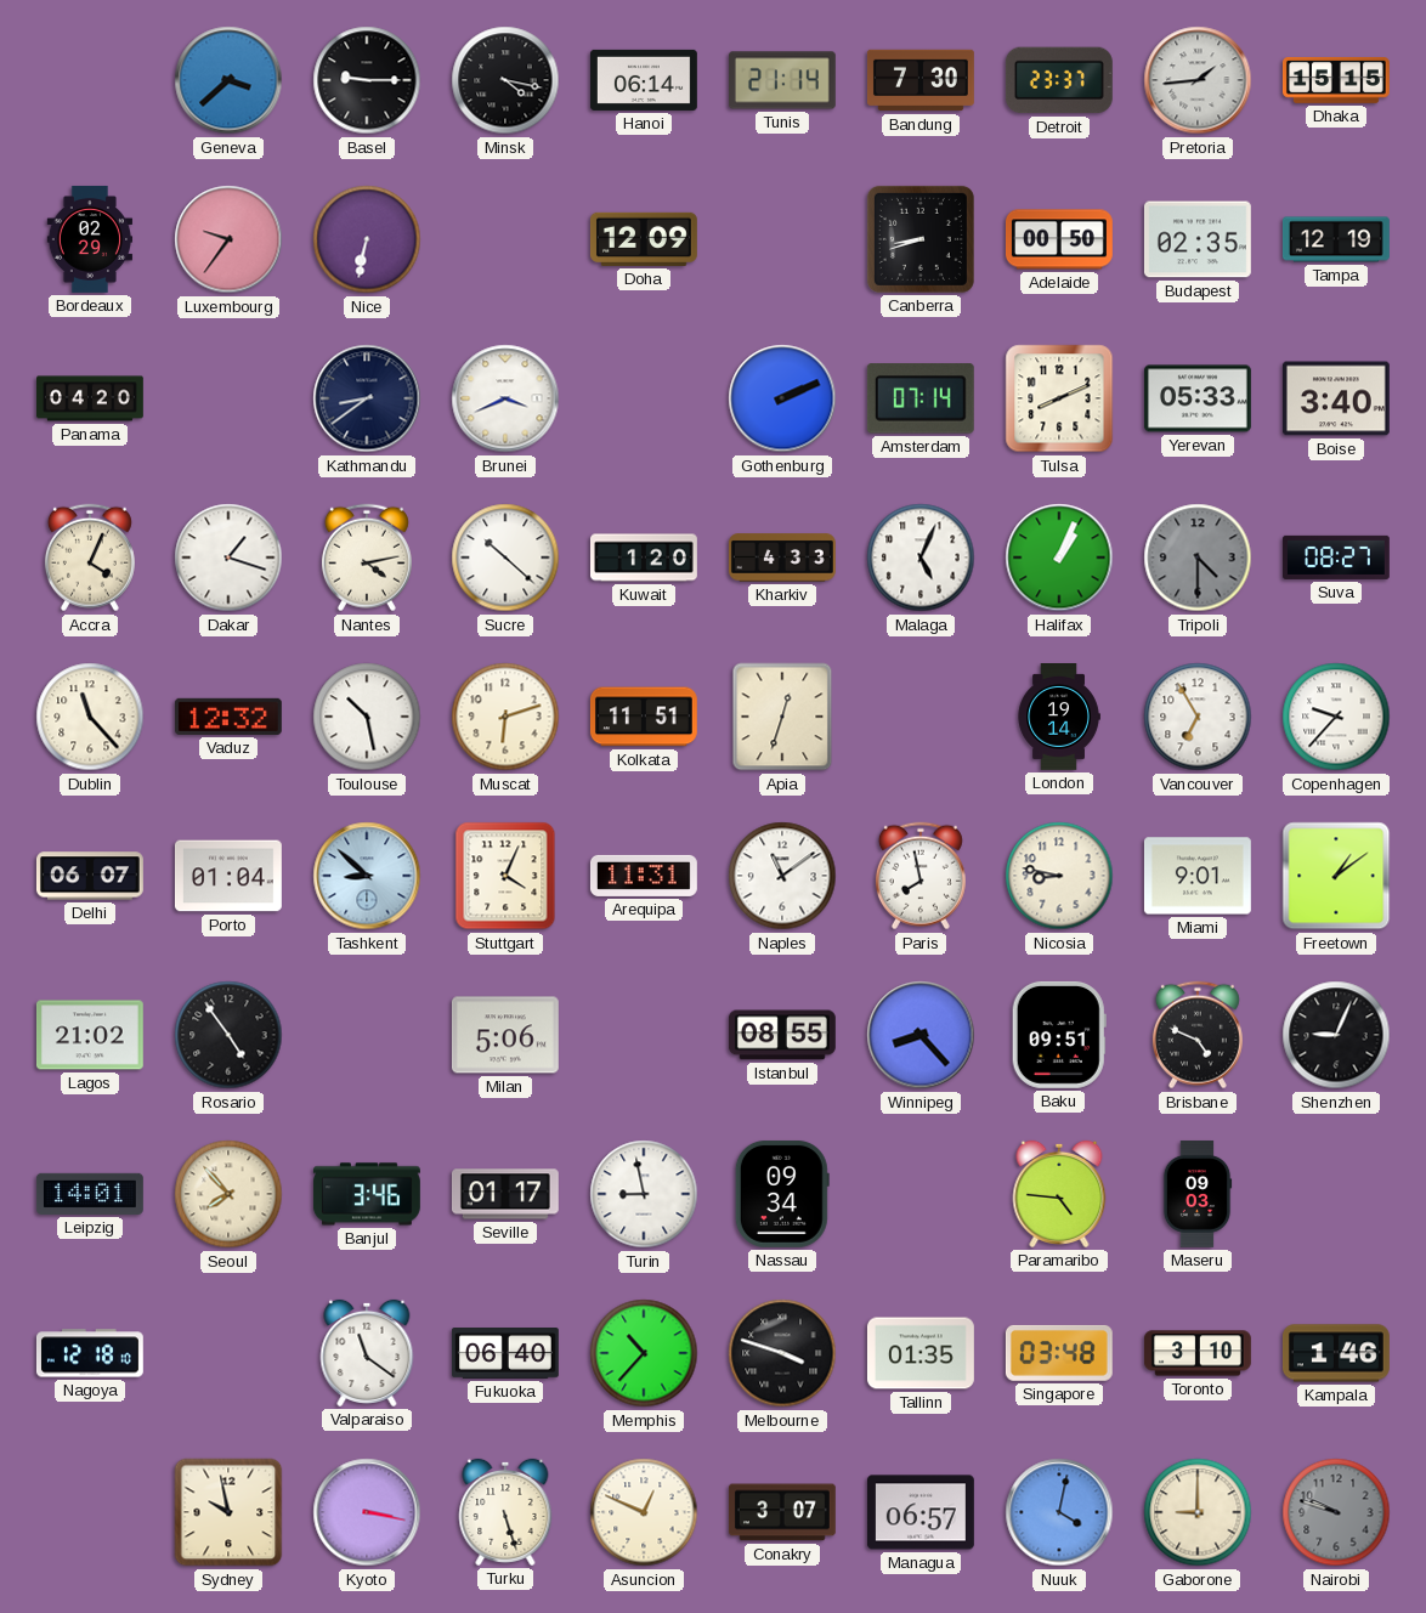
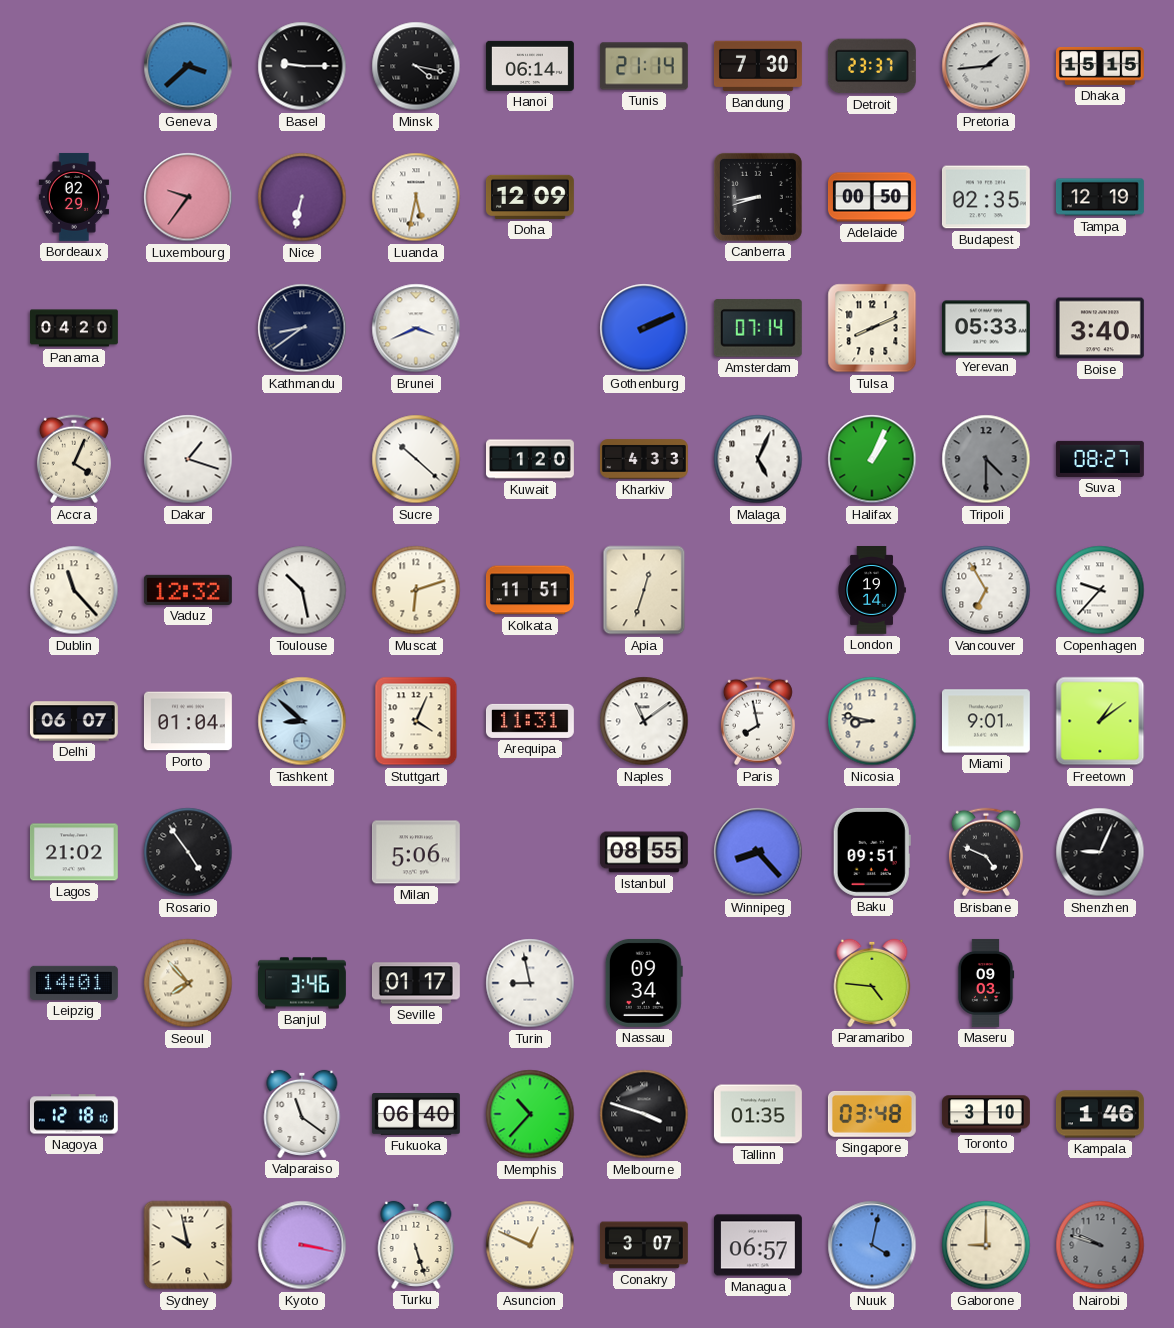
Luanda: none -> 5:32
Nantes: 4:13 -> none
